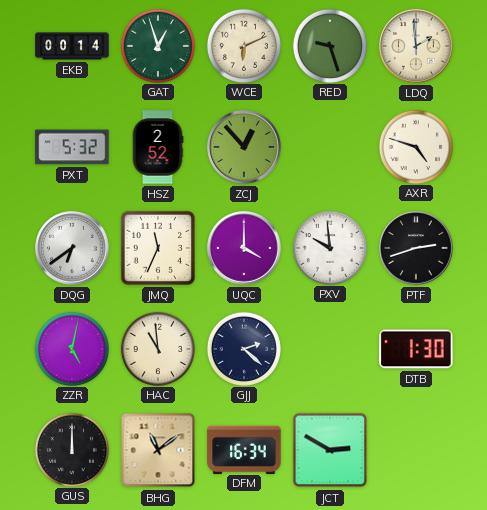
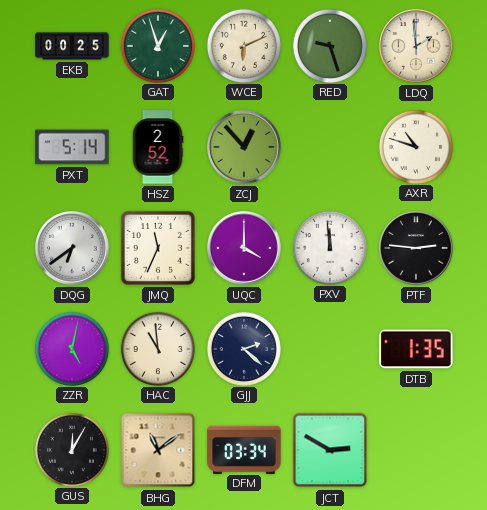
EKB: 00:14 -> 00:25
PXT: 5:32 -> 5:14
AXR: 4:48 -> 10:48
PXV: 9:59 -> 11:59
PTF: 2:42 -> 2:46
DTB: 1:30 -> 1:35
GUS: 12:00 -> 12:05
DFM: 16:34 -> 03:34
